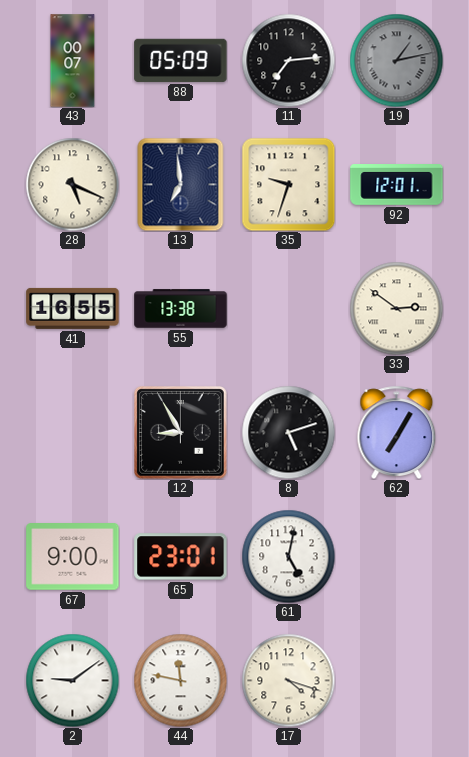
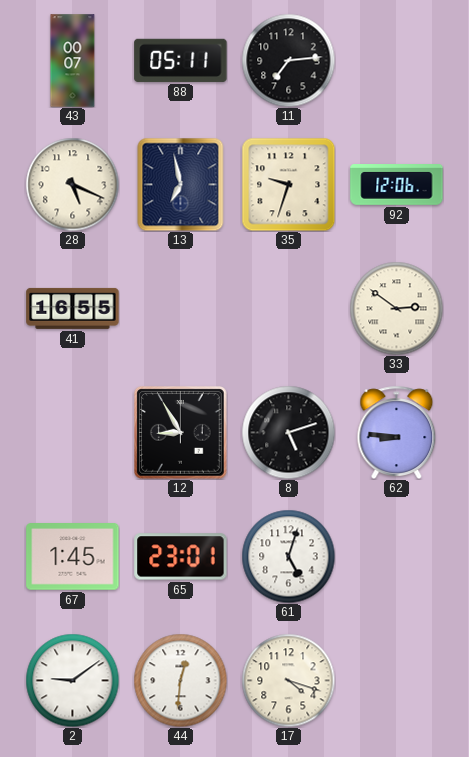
88: 05:09 -> 05:11
19: 1:13 -> none
13: 6:59 -> 6:58
92: 12:01 -> 12:06
55: 13:38 -> none
62: 7:05 -> 8:46
67: 9:00 -> 1:45
61: 5:02 -> 5:03
44: 11:47 -> 12:31
